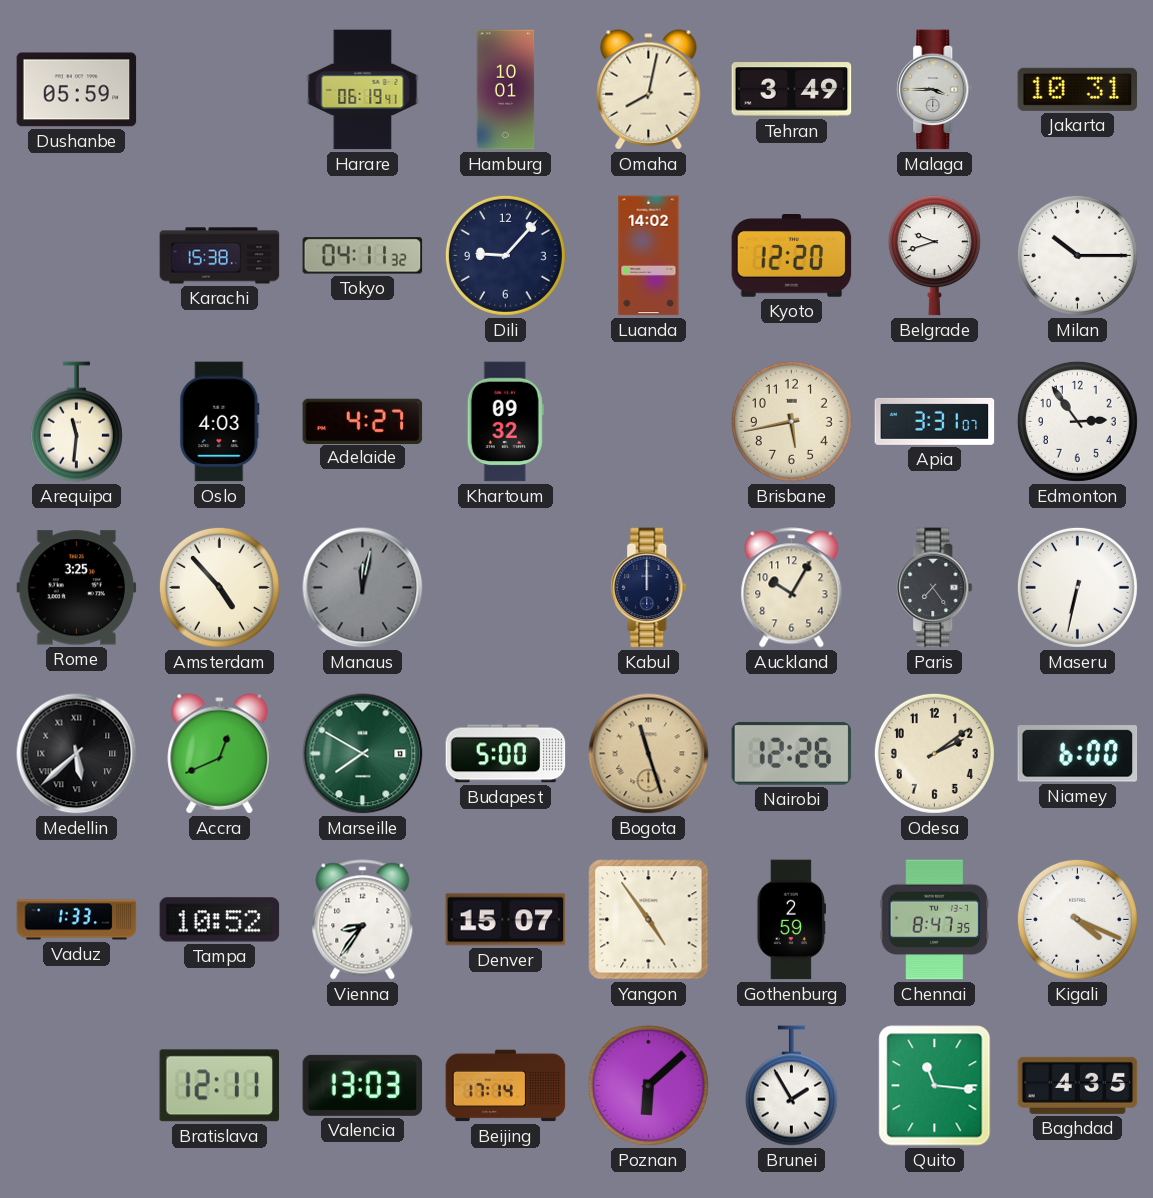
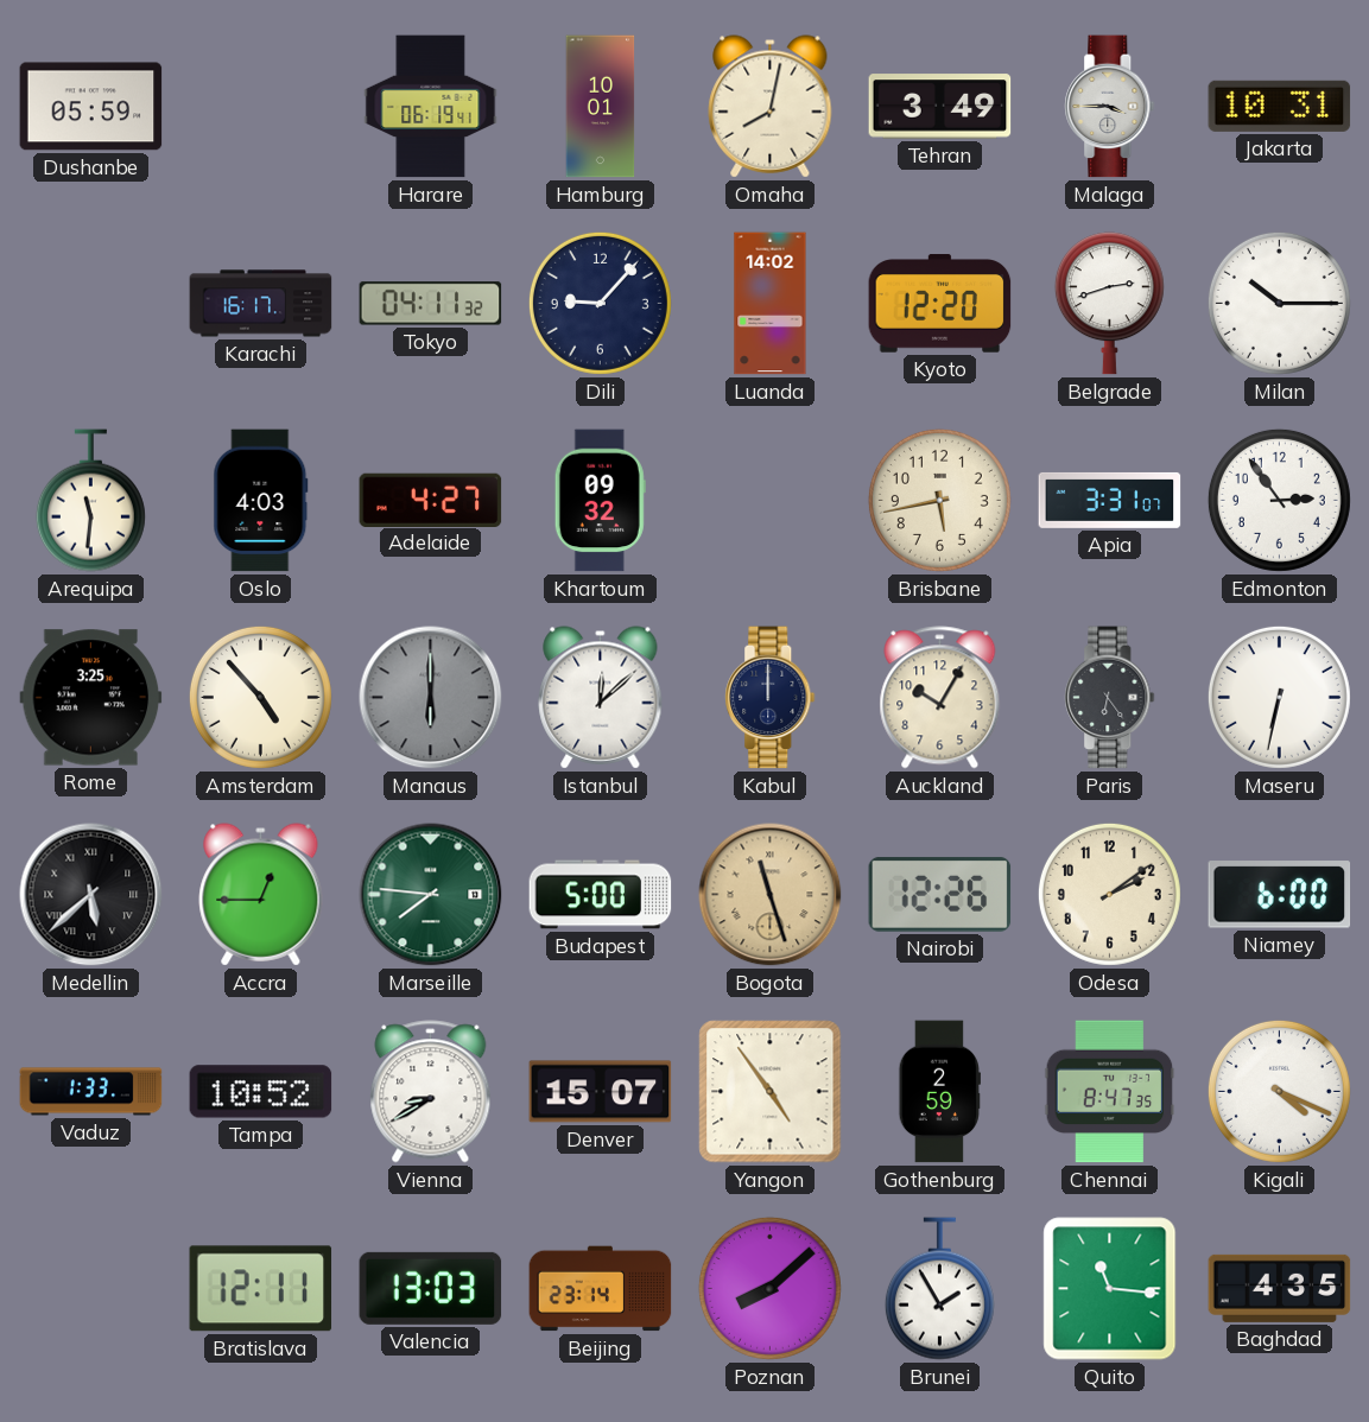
Karachi: 15:38 -> 16:17
Belgrade: 9:42 -> 2:42
Manaus: 12:02 -> 6:00
Istanbul: none -> 12:08
Paris: 7:24 -> 6:24
Accra: 12:41 -> 12:45
Marseille: 7:50 -> 7:46
Vienna: 8:36 -> 8:40
Beijing: 17:14 -> 23:14
Poznan: 6:08 -> 8:08
